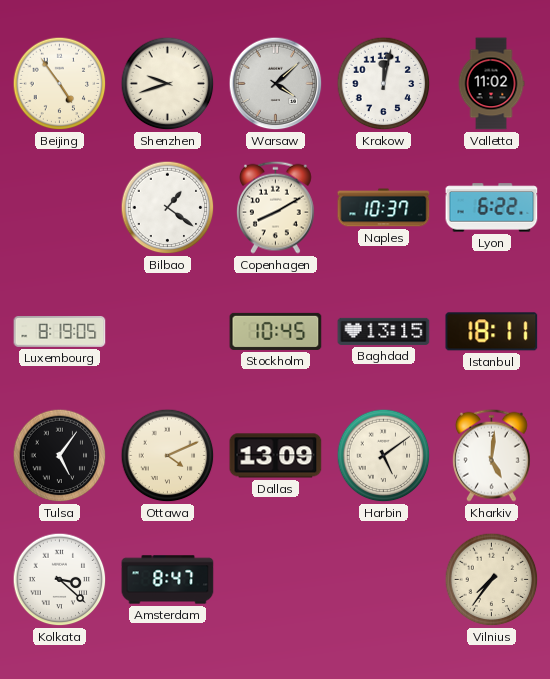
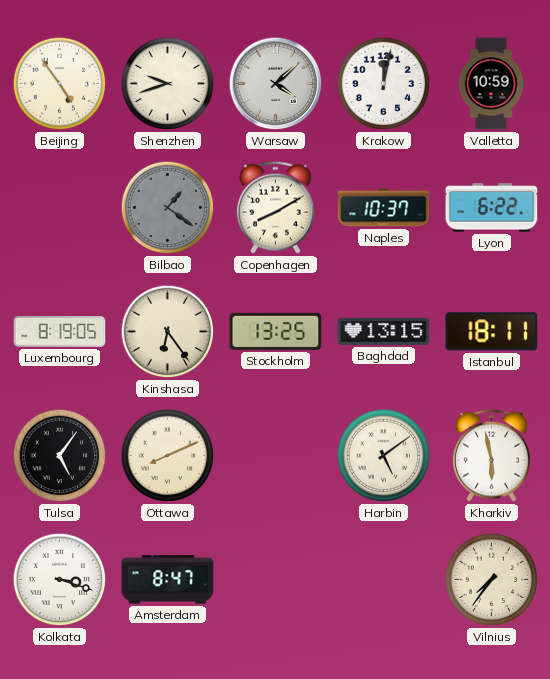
Valletta: 11:02 -> 10:59
Bilbao dial: white -> grey
Kinshasa: none -> 6:24
Stockholm: 10:45 -> 13:25
Ottawa: 4:11 -> 8:11
Dallas: 13:09 -> none
Kharkiv: 5:01 -> 5:58
Kolkata: 3:22 -> 3:18
